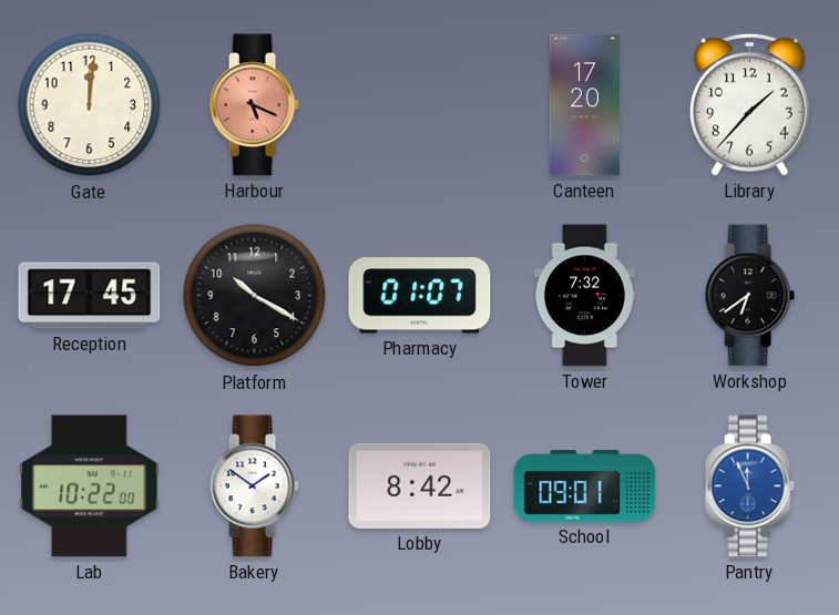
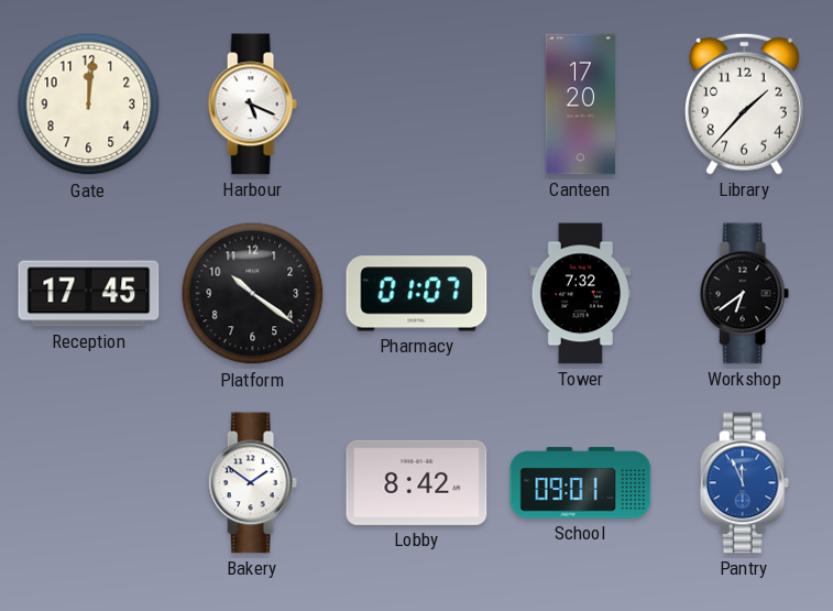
Harbour dial: salmon -> white
Platform: 10:20 -> 10:21
Lab: 10:22 -> none
